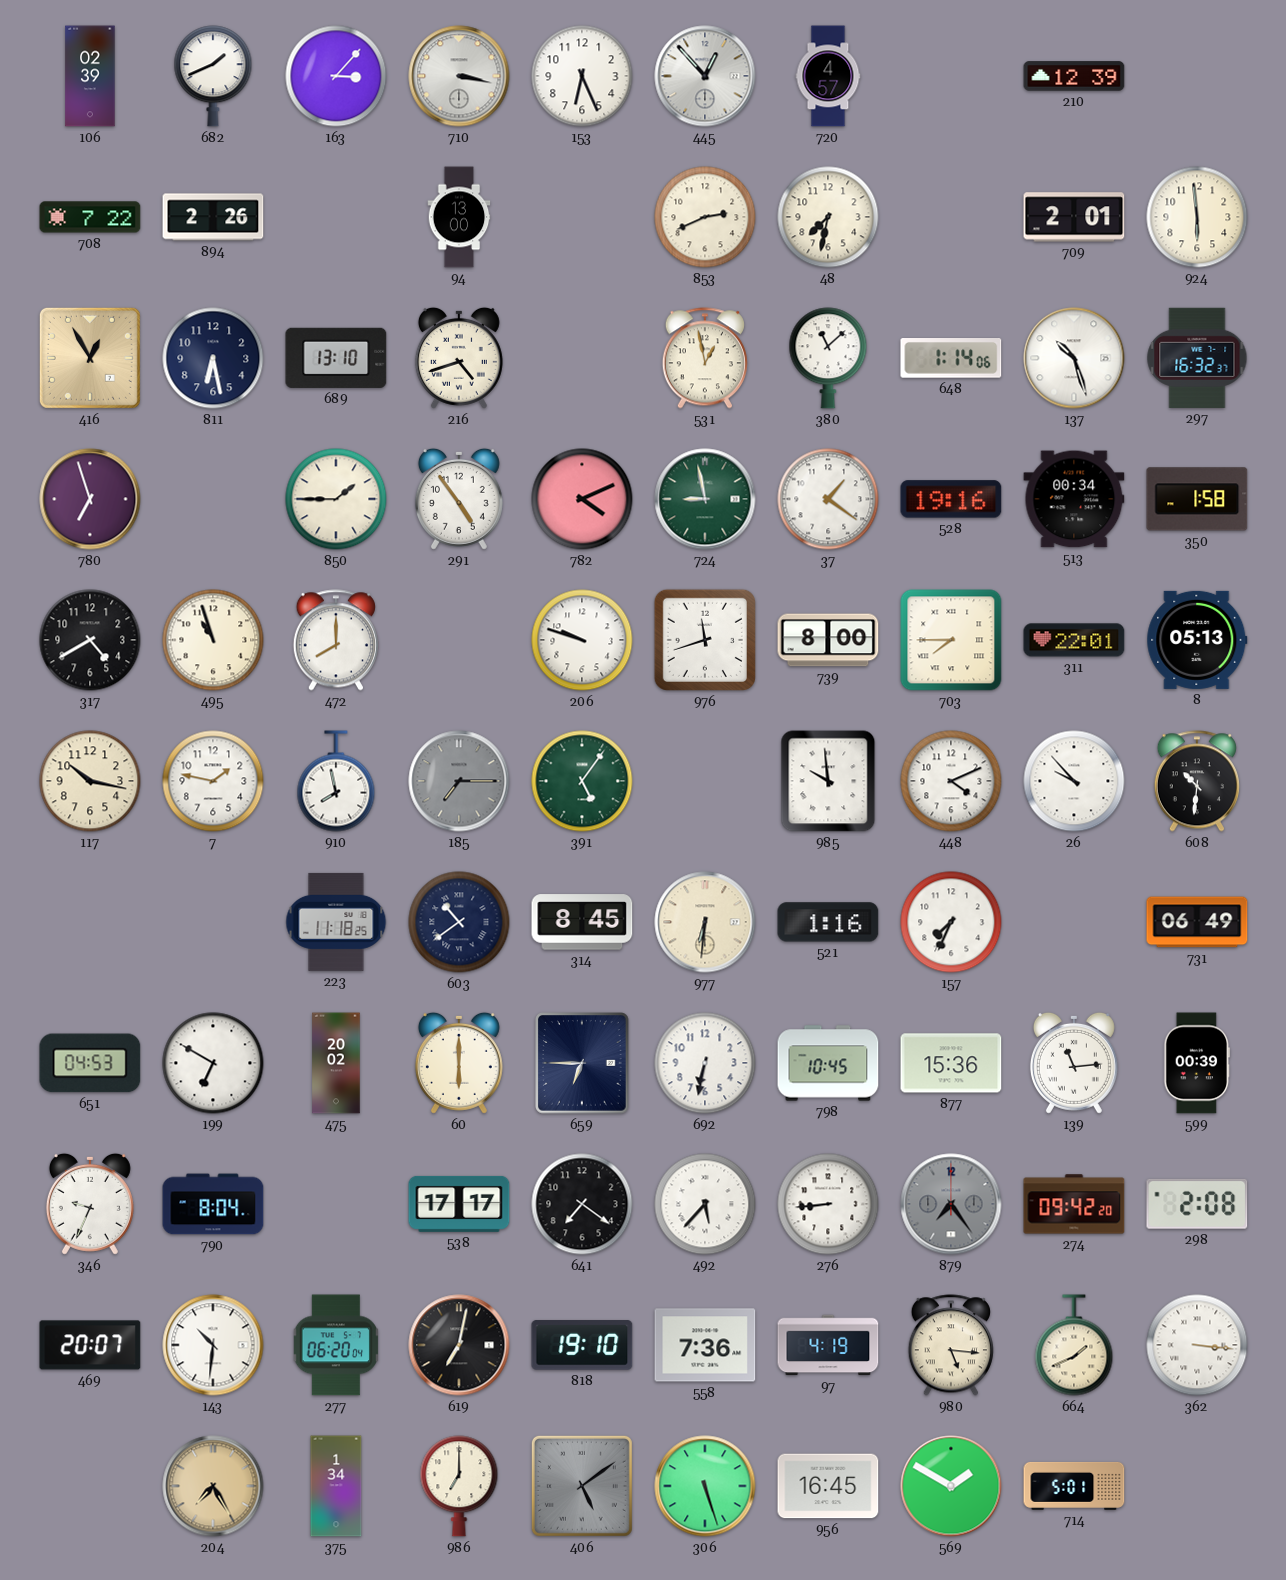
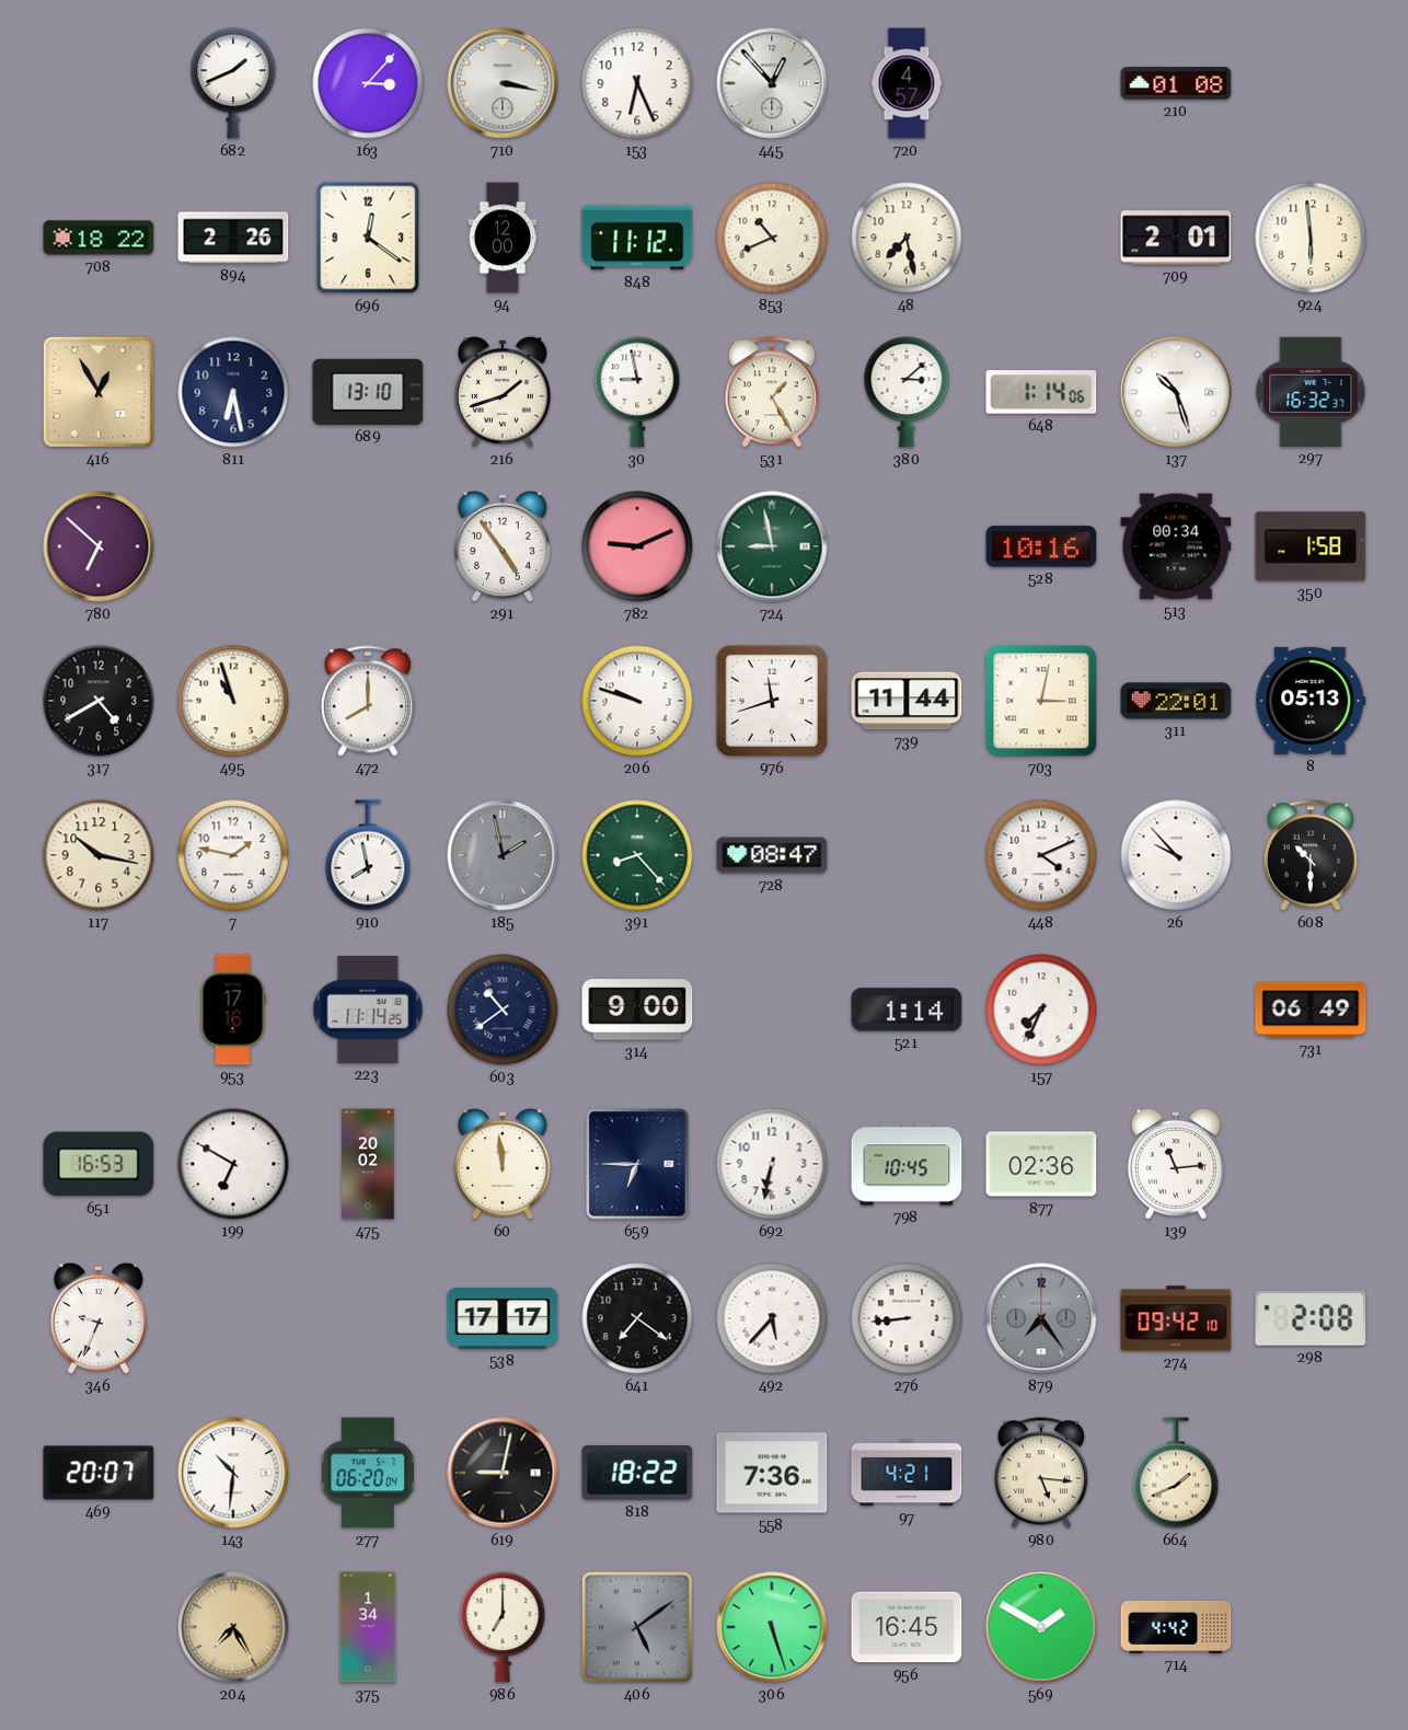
106: 02:39 -> none
210: 12:39 -> 01:08
708: 7:22 -> 18:22
696: none -> 12:21
94: 13:00 -> 12:00
848: none -> 11:12
853: 2:41 -> 10:41
48: 7:32 -> 7:28
216: 4:42 -> 1:42
30: none -> 8:58
531: 12:58 -> 1:25
380: 11:08 -> 3:08
780: 6:57 -> 6:52
850: 1:45 -> none
782: 4:11 -> 9:11
37: 1:21 -> none
528: 19:16 -> 10:16
739: 8:00 -> 11:44
703: 7:45 -> 3:02
185: 7:15 -> 1:58
391: 5:06 -> 8:23
728: none -> 08:47
985: 9:59 -> none
608: 10:31 -> 10:30
953: none -> 17:16
223: 11:18 -> 11:14
314: 8:45 -> 9:00
977: 6:31 -> none
521: 1:16 -> 1:14
651: 04:53 -> 16:53
60: 6:00 -> 11:59
877: 15:36 -> 02:36
599: 00:39 -> none
790: 8:04 -> none
274: 09:42:20 -> 09:42:10
619: 7:02 -> 9:02
818: 19:10 -> 18:22
97: 4:19 -> 4:21
362: 3:16 -> none
714: 5:01 -> 4:42
